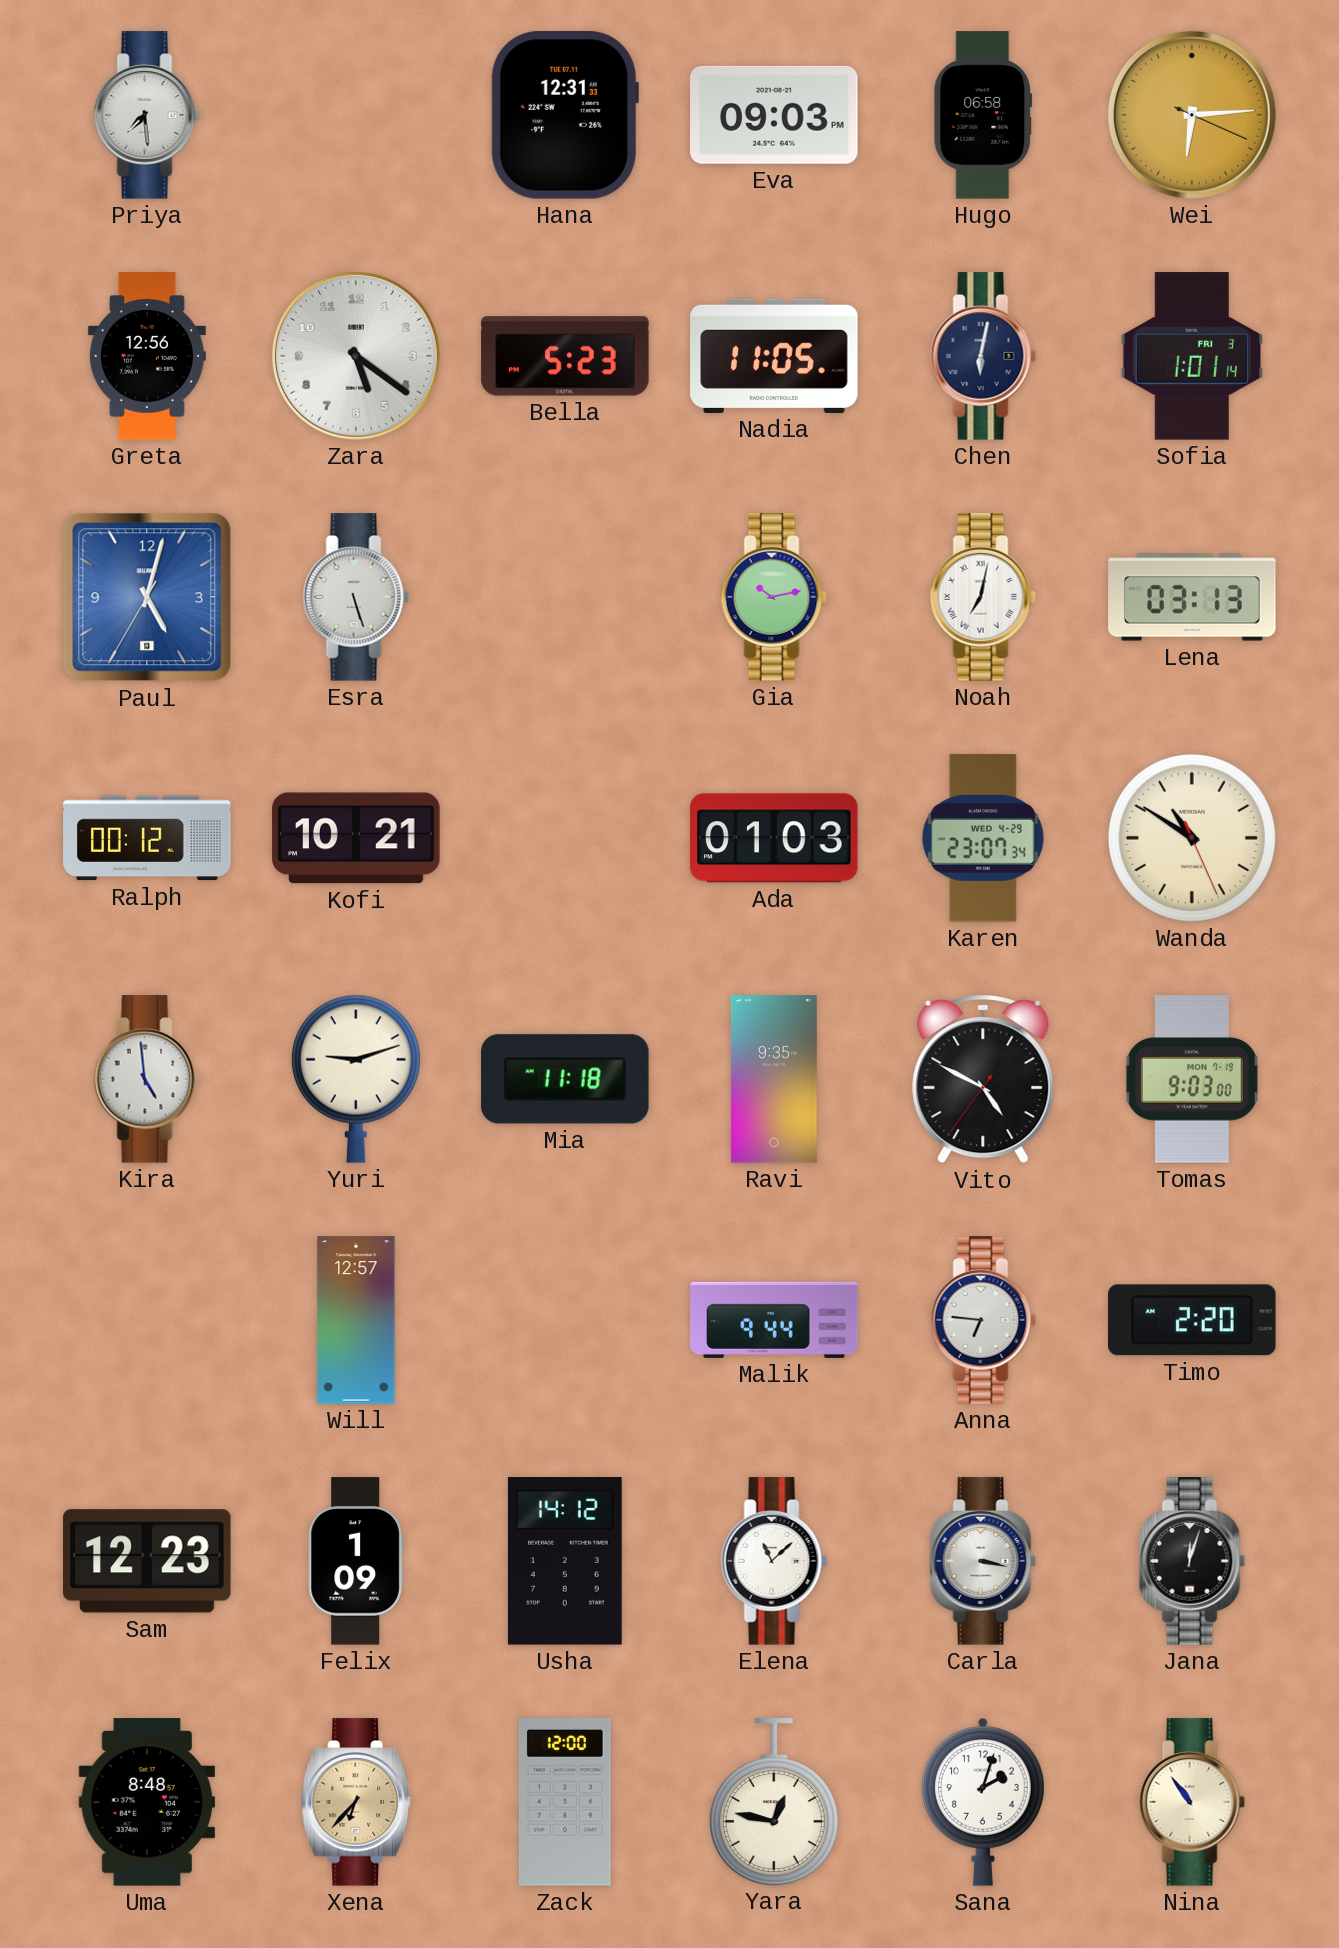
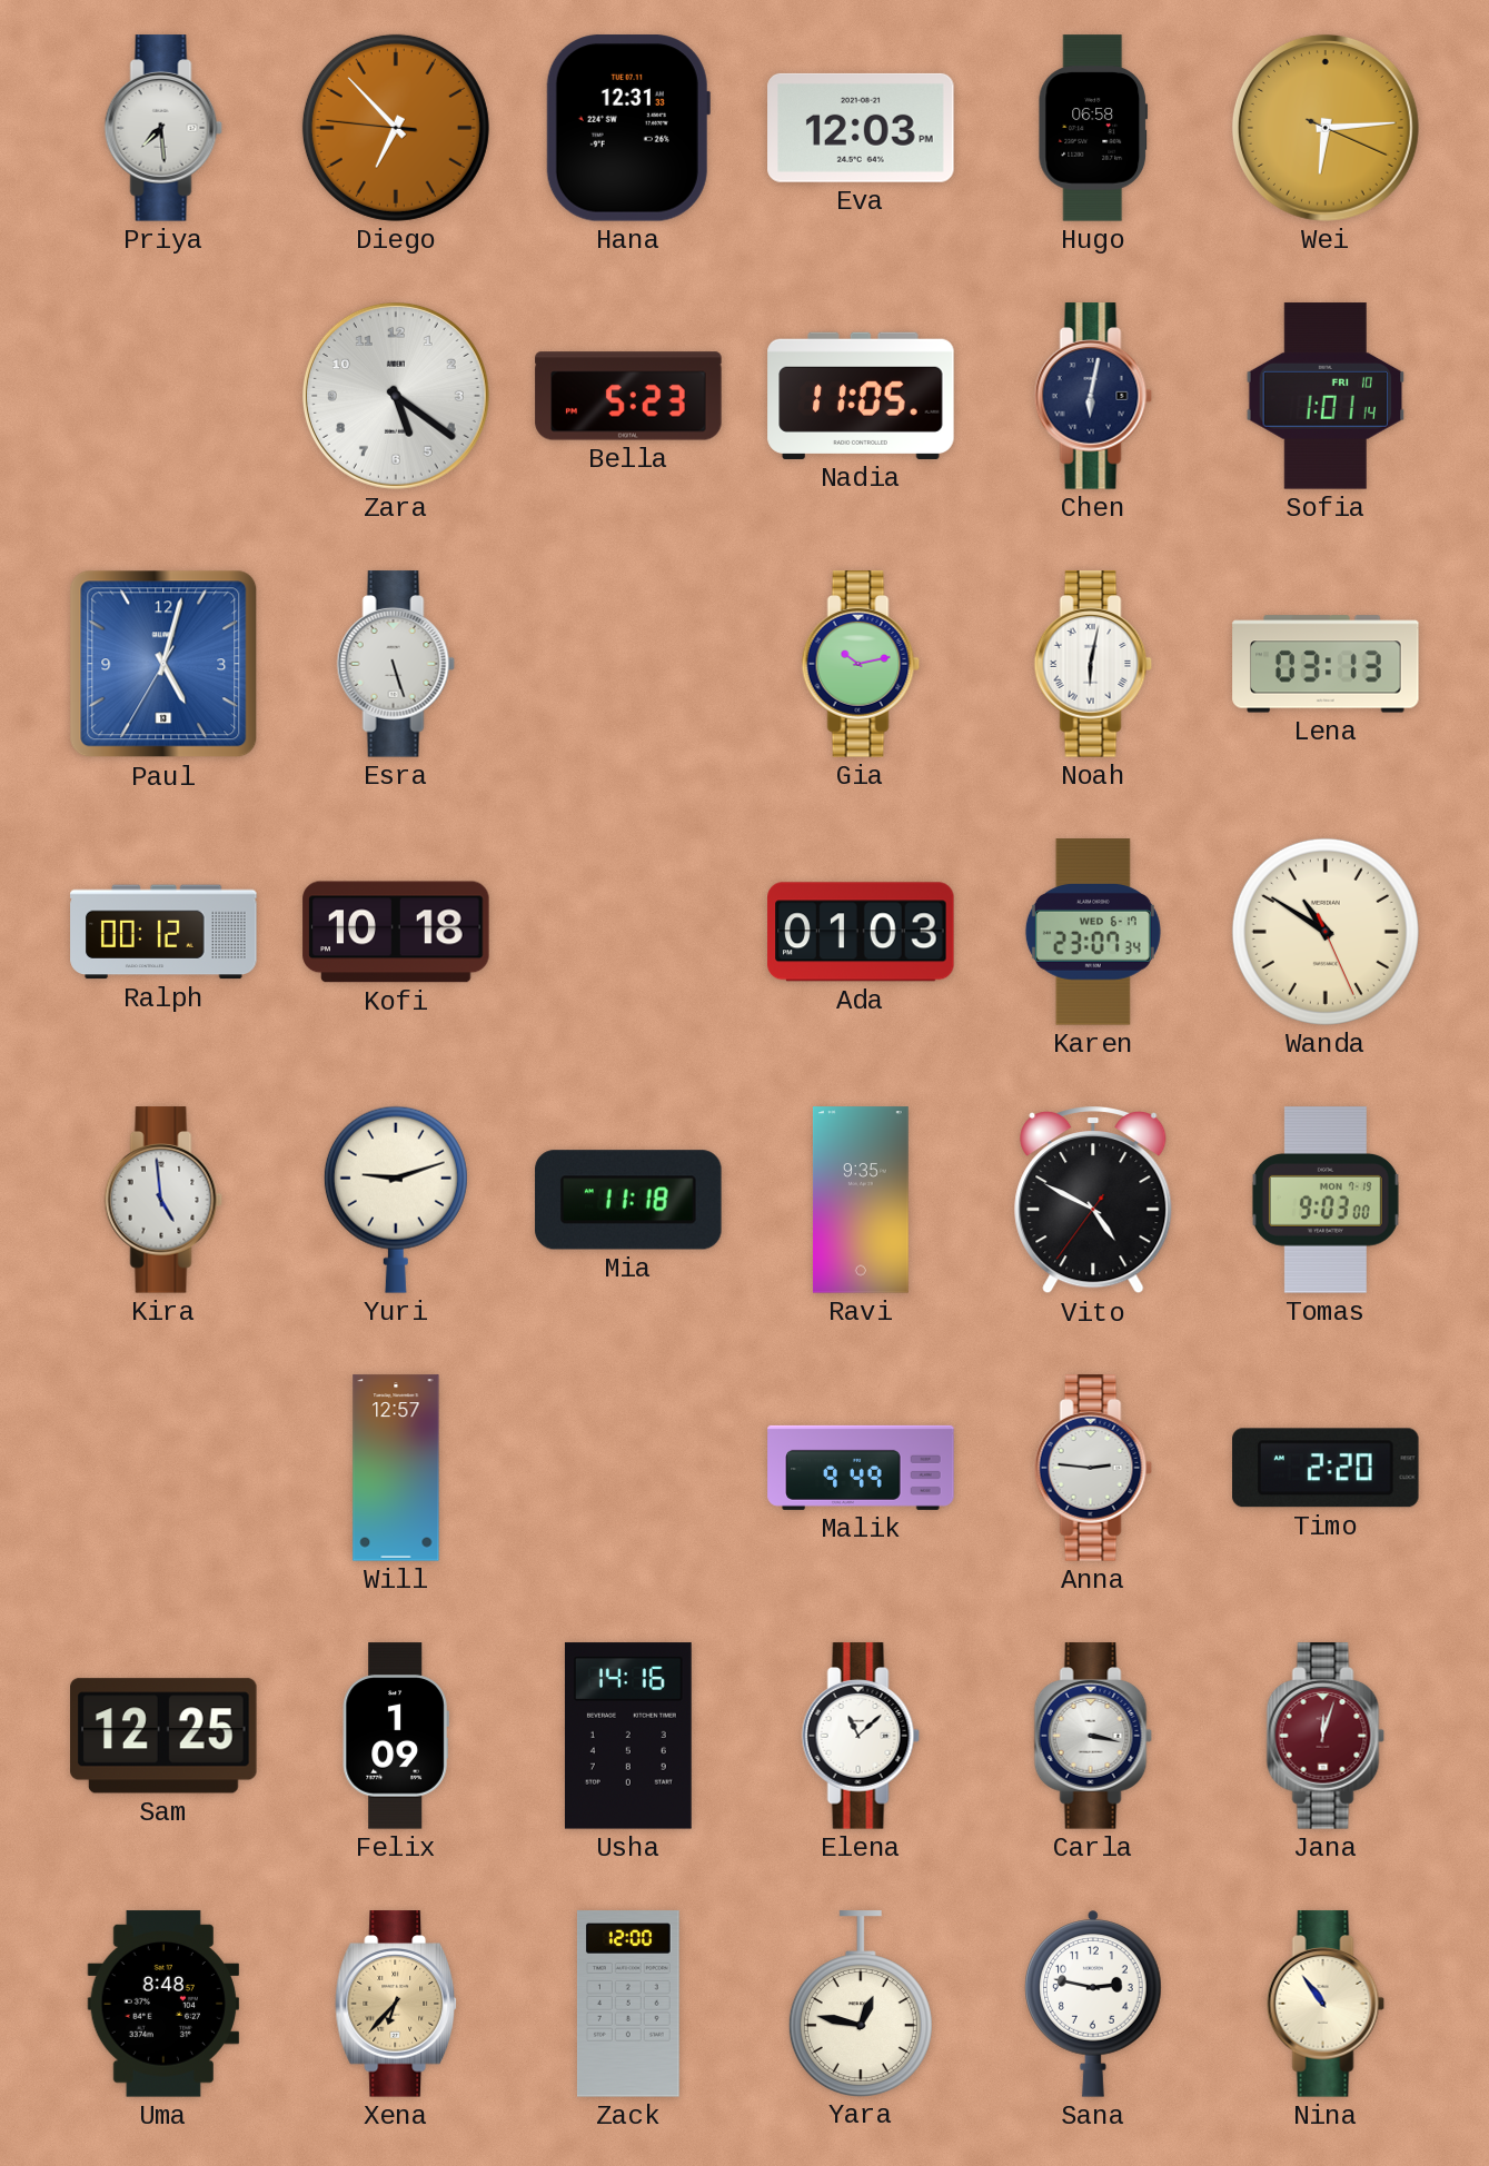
Diego: none -> 6:52
Eva: 09:03 -> 12:03
Greta: 12:56 -> none
Sofia date: FRI 3 -> FRI 10
Noah: 7:02 -> 6:02
Kofi: 10:21 -> 10:18
Karen date: WED 4-29 -> WED 6-17
Malik: 9:44 -> 9:49
Anna: 6:46 -> 2:46
Sam: 12:23 -> 12:25
Usha: 14:12 -> 14:16
Jana dial: black -> burgundy
Sana: 2:03 -> 2:47
